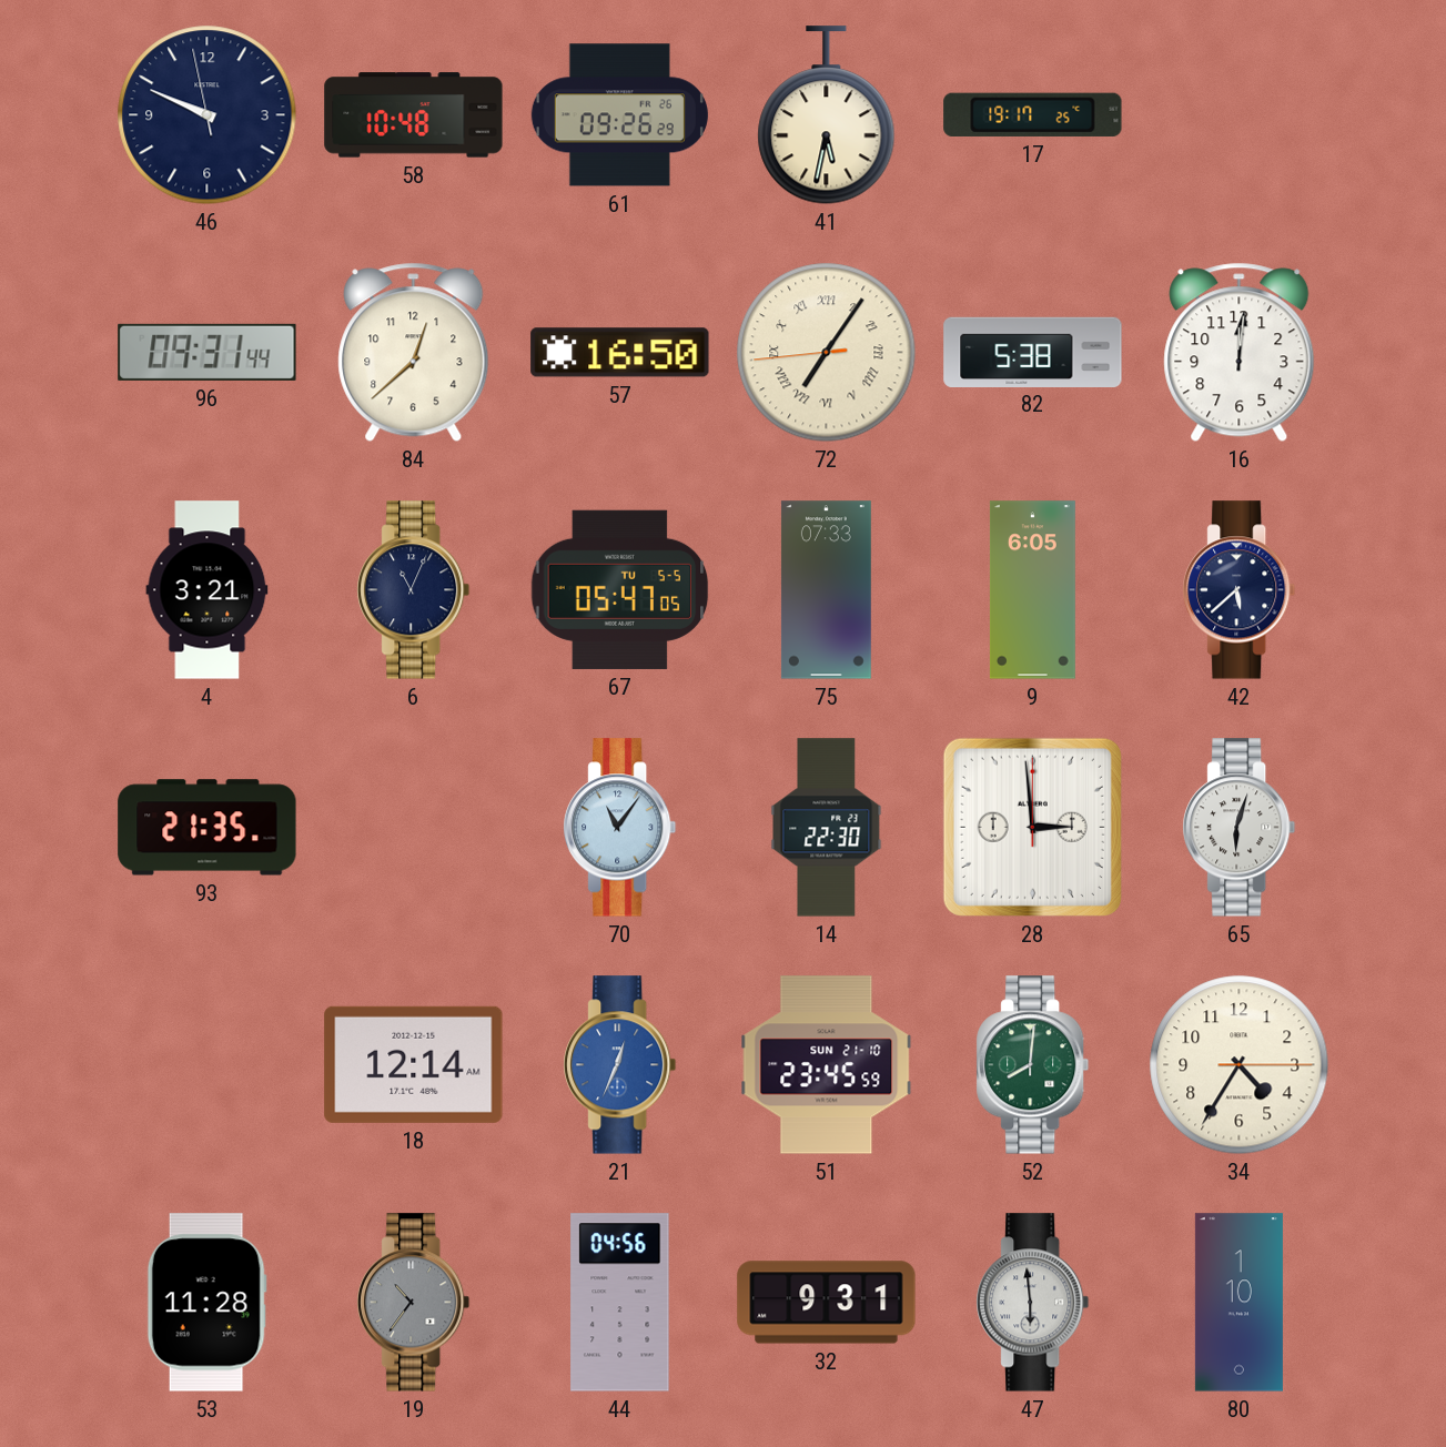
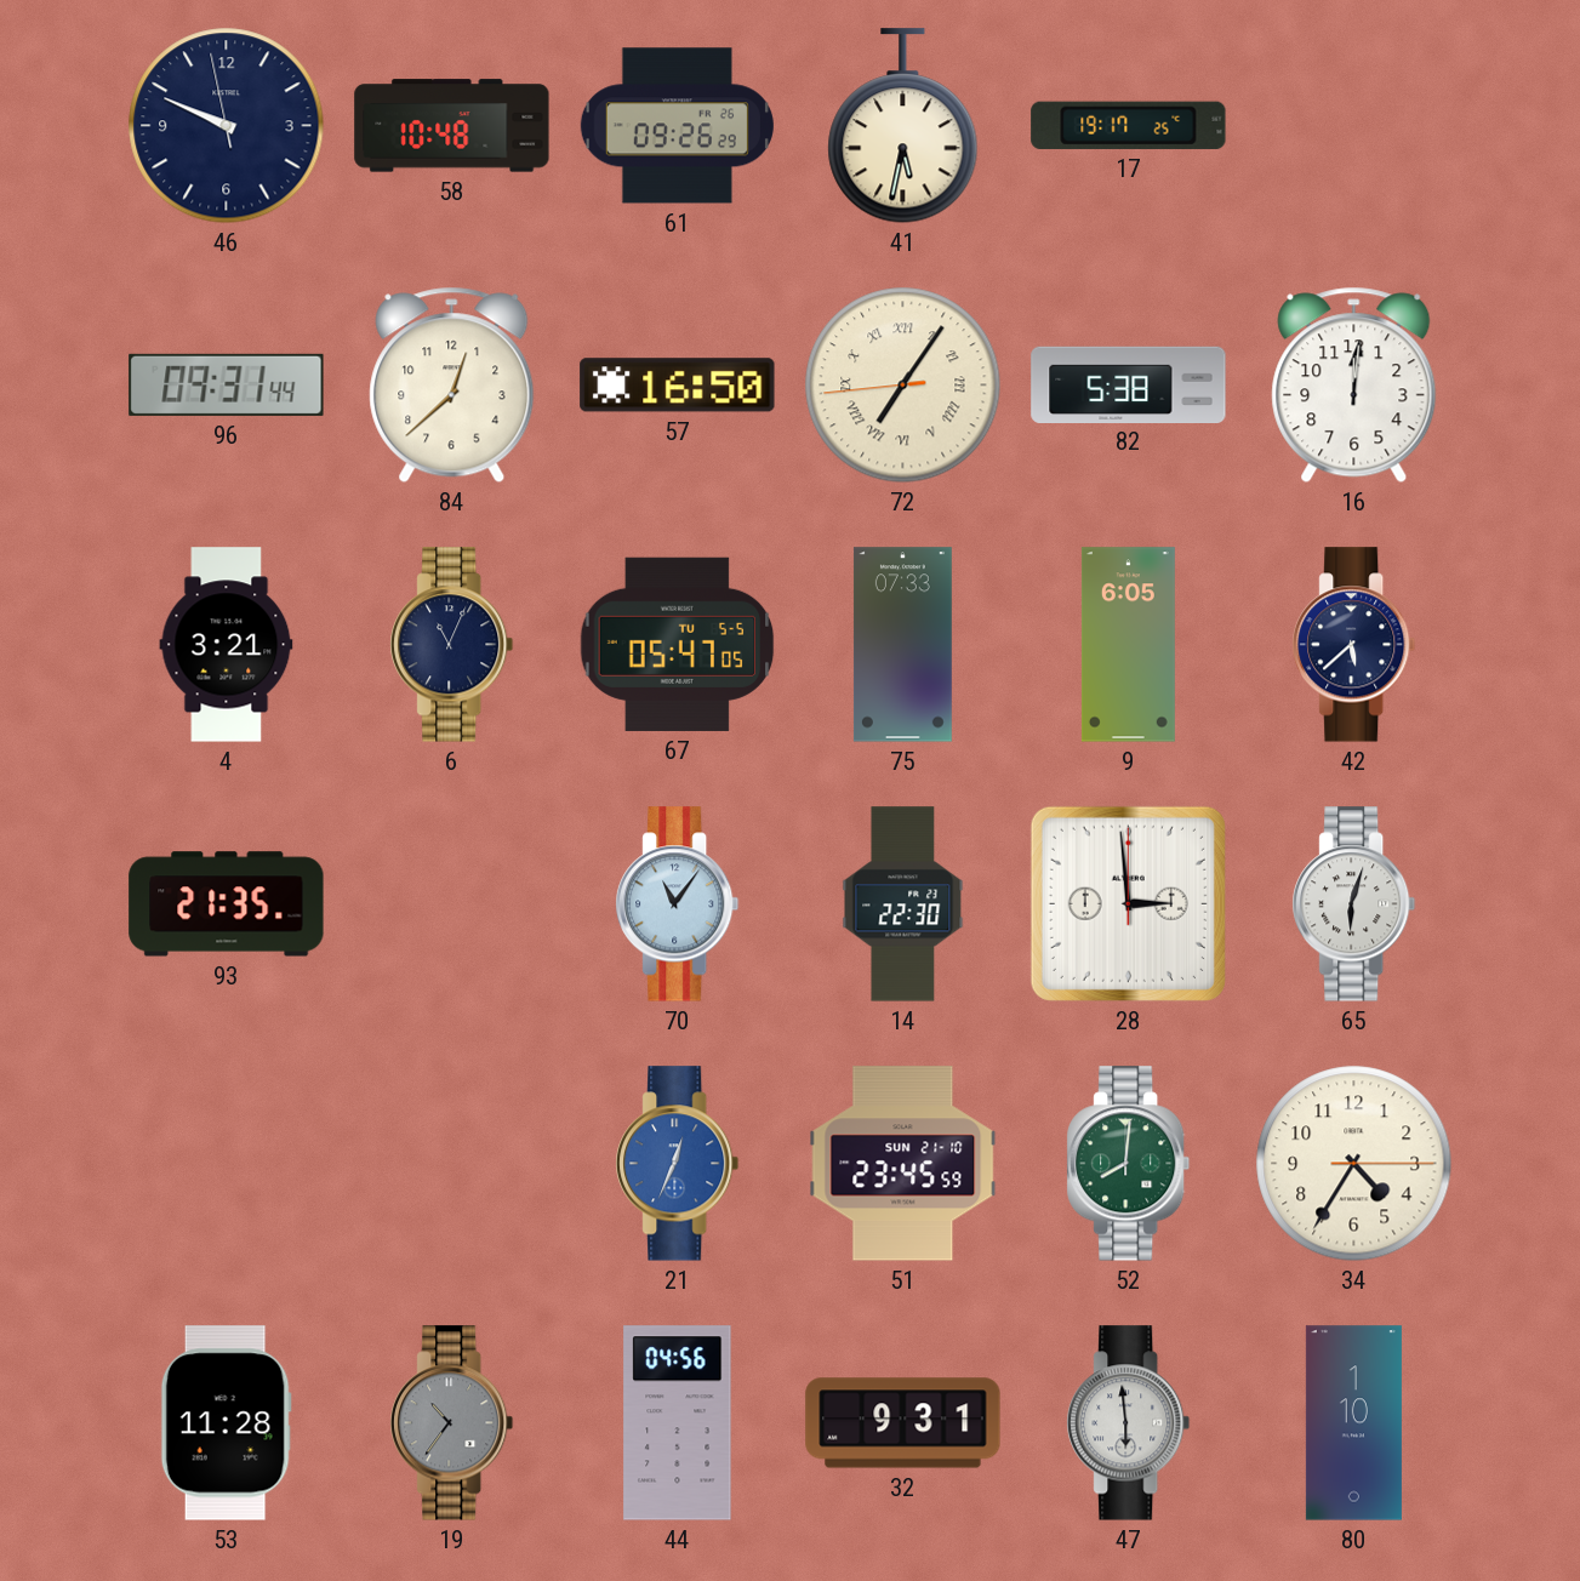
18: 12:14 -> none
